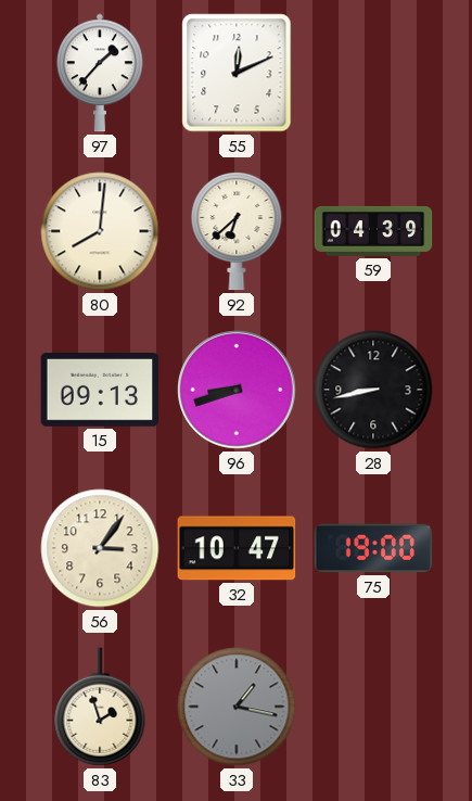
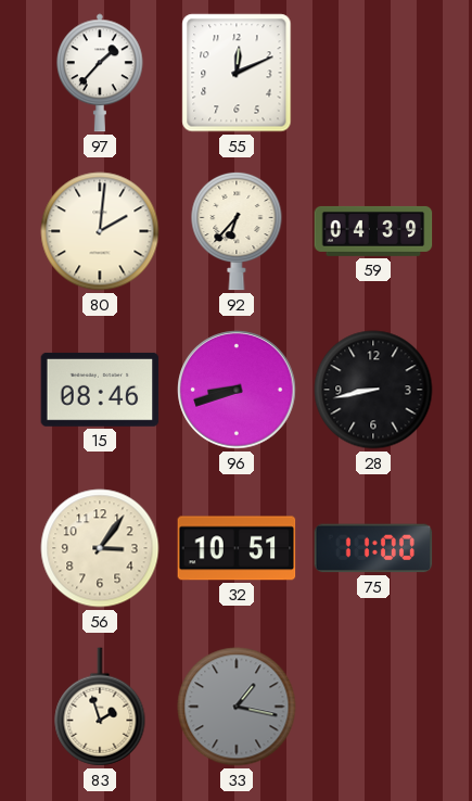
80: 8:01 -> 2:01
92: 6:38 -> 6:37
15: 09:13 -> 08:46
32: 10:47 -> 10:51
75: 19:00 -> 11:00
